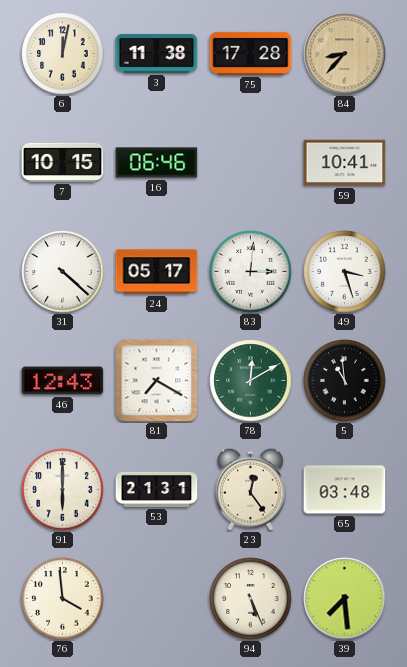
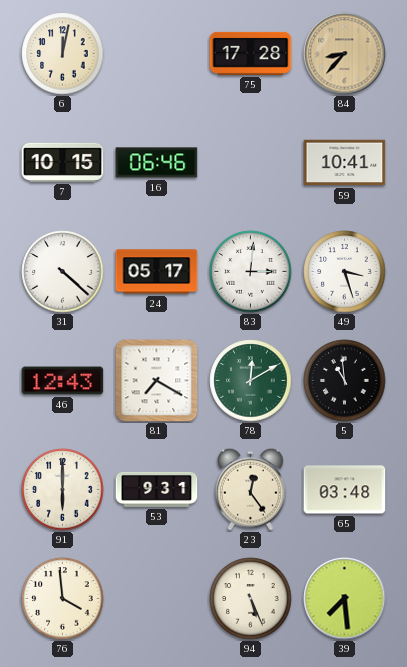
3: 11:38 -> none
53: 21:31 -> 9:31
